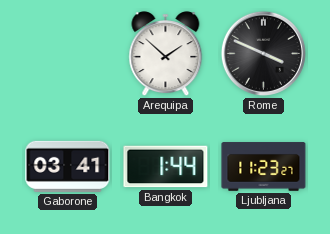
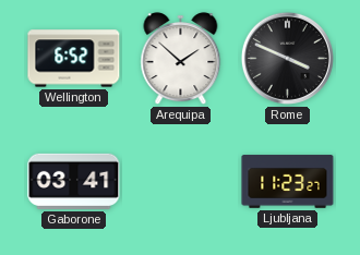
Wellington: none -> 6:52
Bangkok: 1:44 -> none
